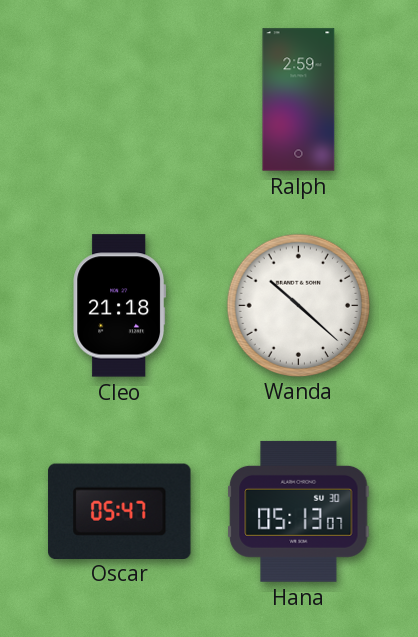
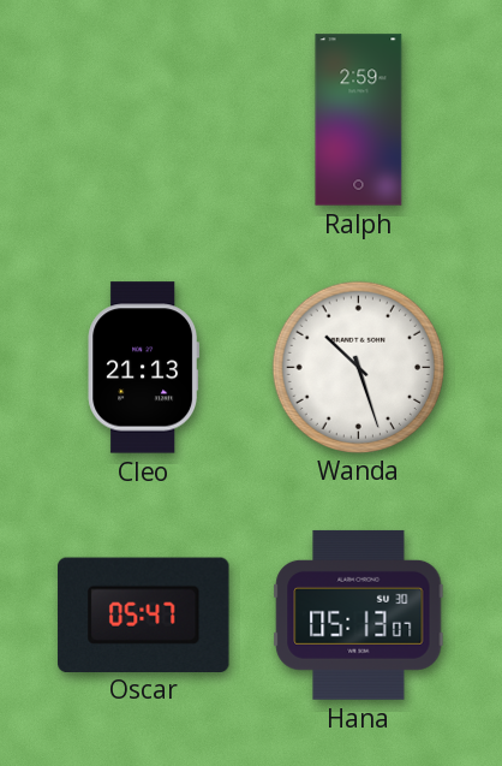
Cleo: 21:18 -> 21:13
Wanda: 10:22 -> 10:27
